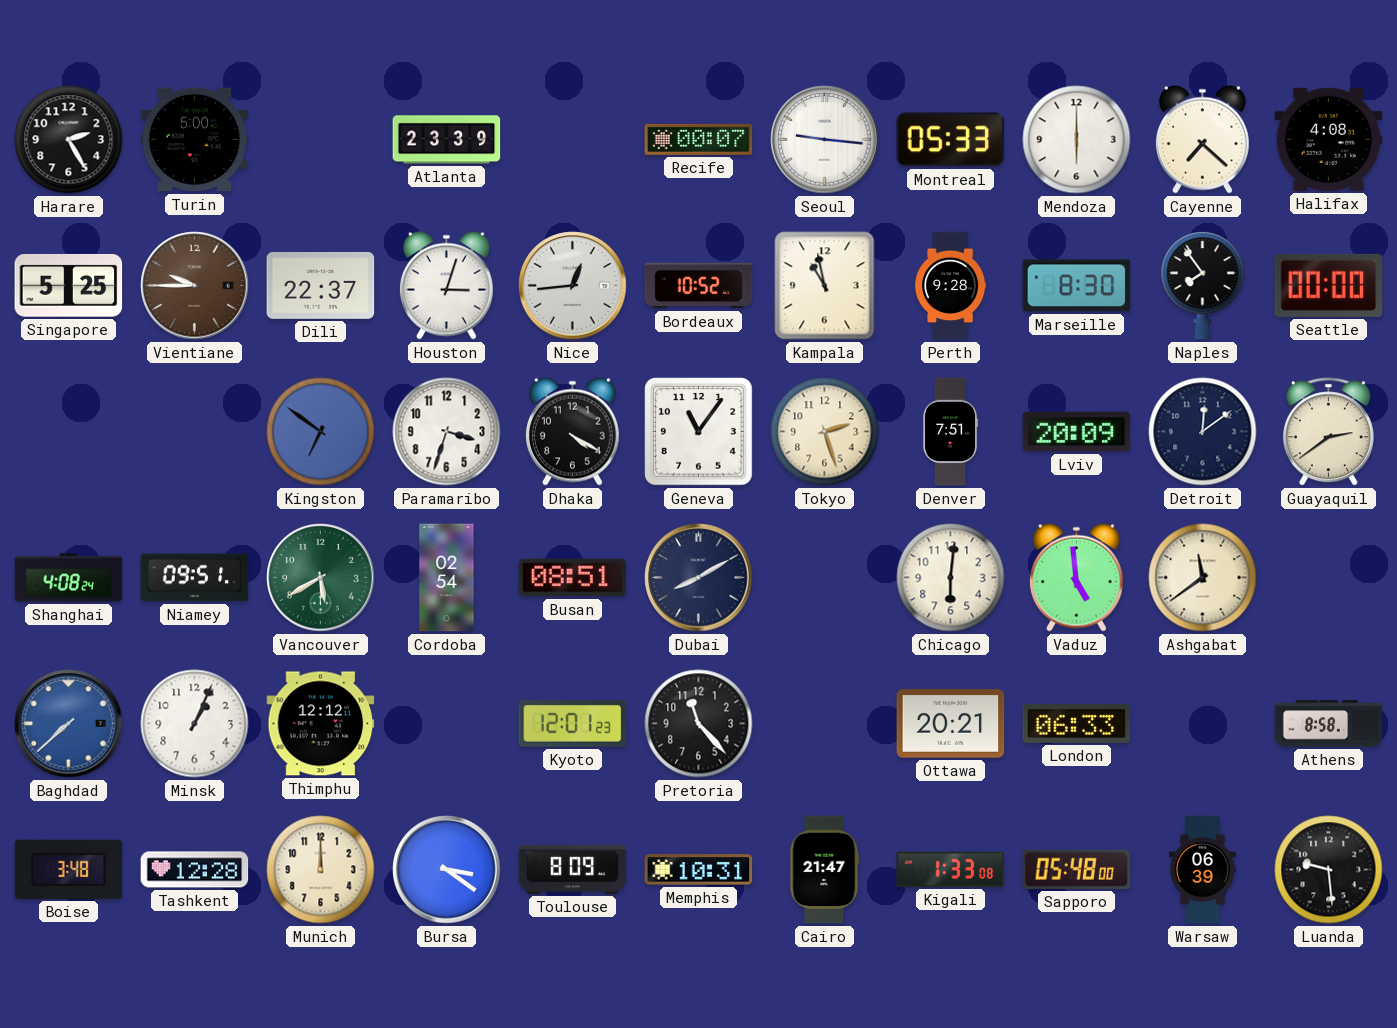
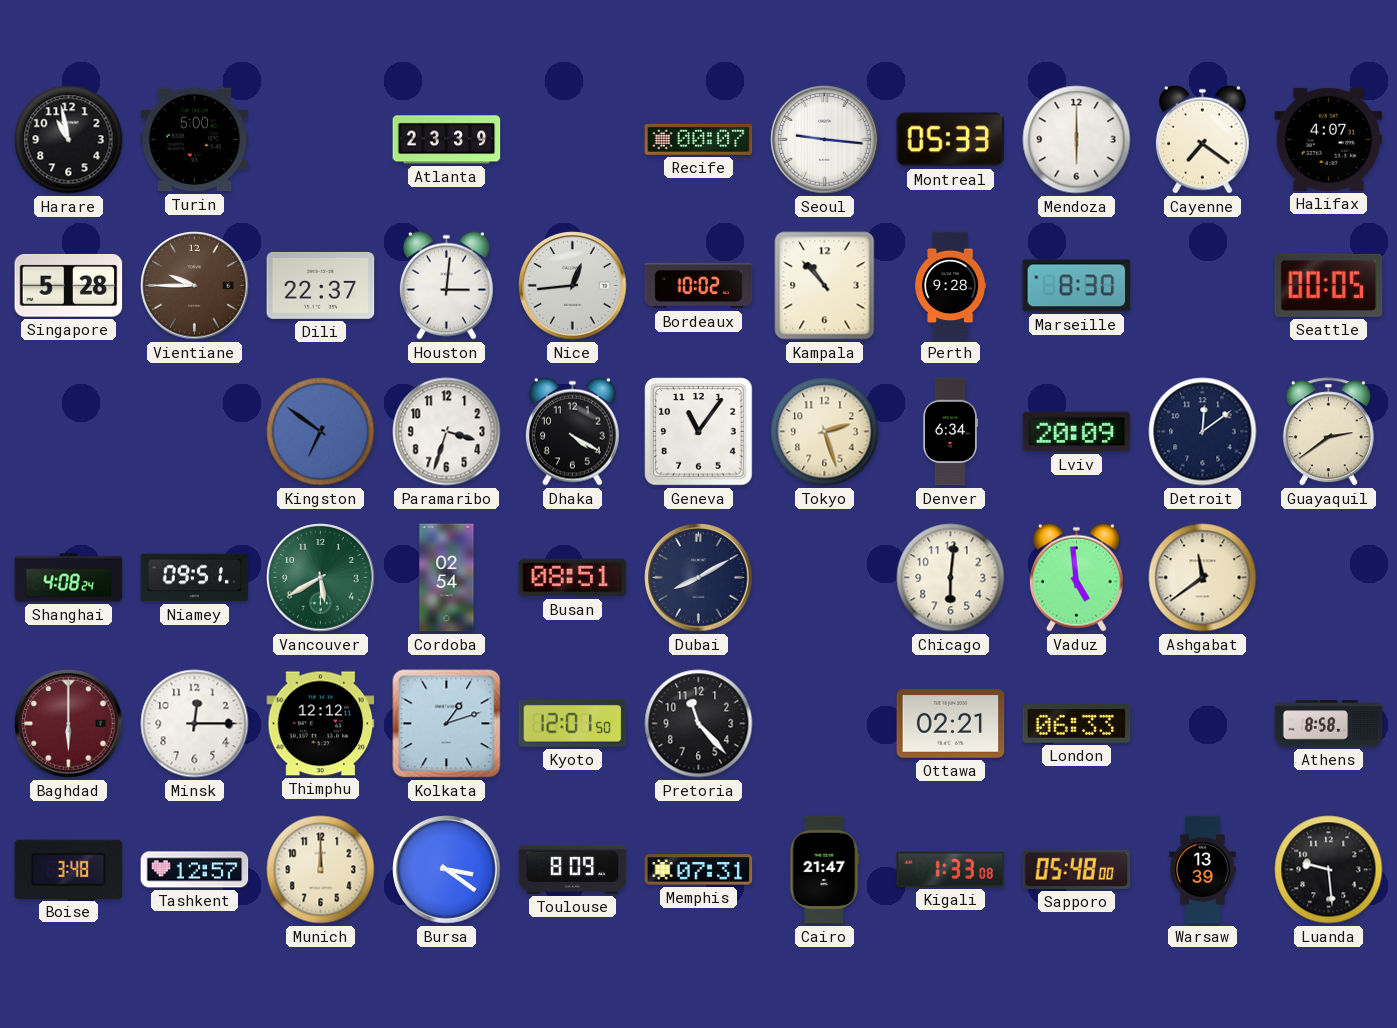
Harare: 2:25 -> 10:58
Cayenne: 7:22 -> 7:21
Halifax: 4:08 -> 4:07
Singapore: 5:25 -> 5:28
Houston: 3:03 -> 3:01
Bordeaux: 10:52 -> 10:02
Kampala: 10:58 -> 10:53
Naples: 7:54 -> none
Seattle: 00:00 -> 00:05
Denver: 7:51 -> 6:34
Baghdad: 7:38 -> 6:00
Baghdad dial: blue -> burgundy
Minsk: 1:04 -> 12:15
Kolkata: none -> 1:12
Kyoto: 12:01:23 -> 12:01:50
Ottawa: 20:21 -> 02:21
Tashkent: 12:28 -> 12:57
Memphis: 10:31 -> 07:31
Warsaw: 06:39 -> 13:39
